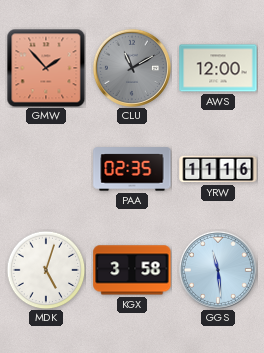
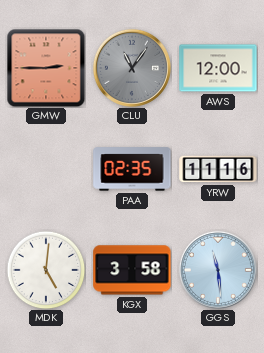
GMW: 1:53 -> 2:45
CLU: 11:10 -> 11:06
MDK: 5:03 -> 5:01
